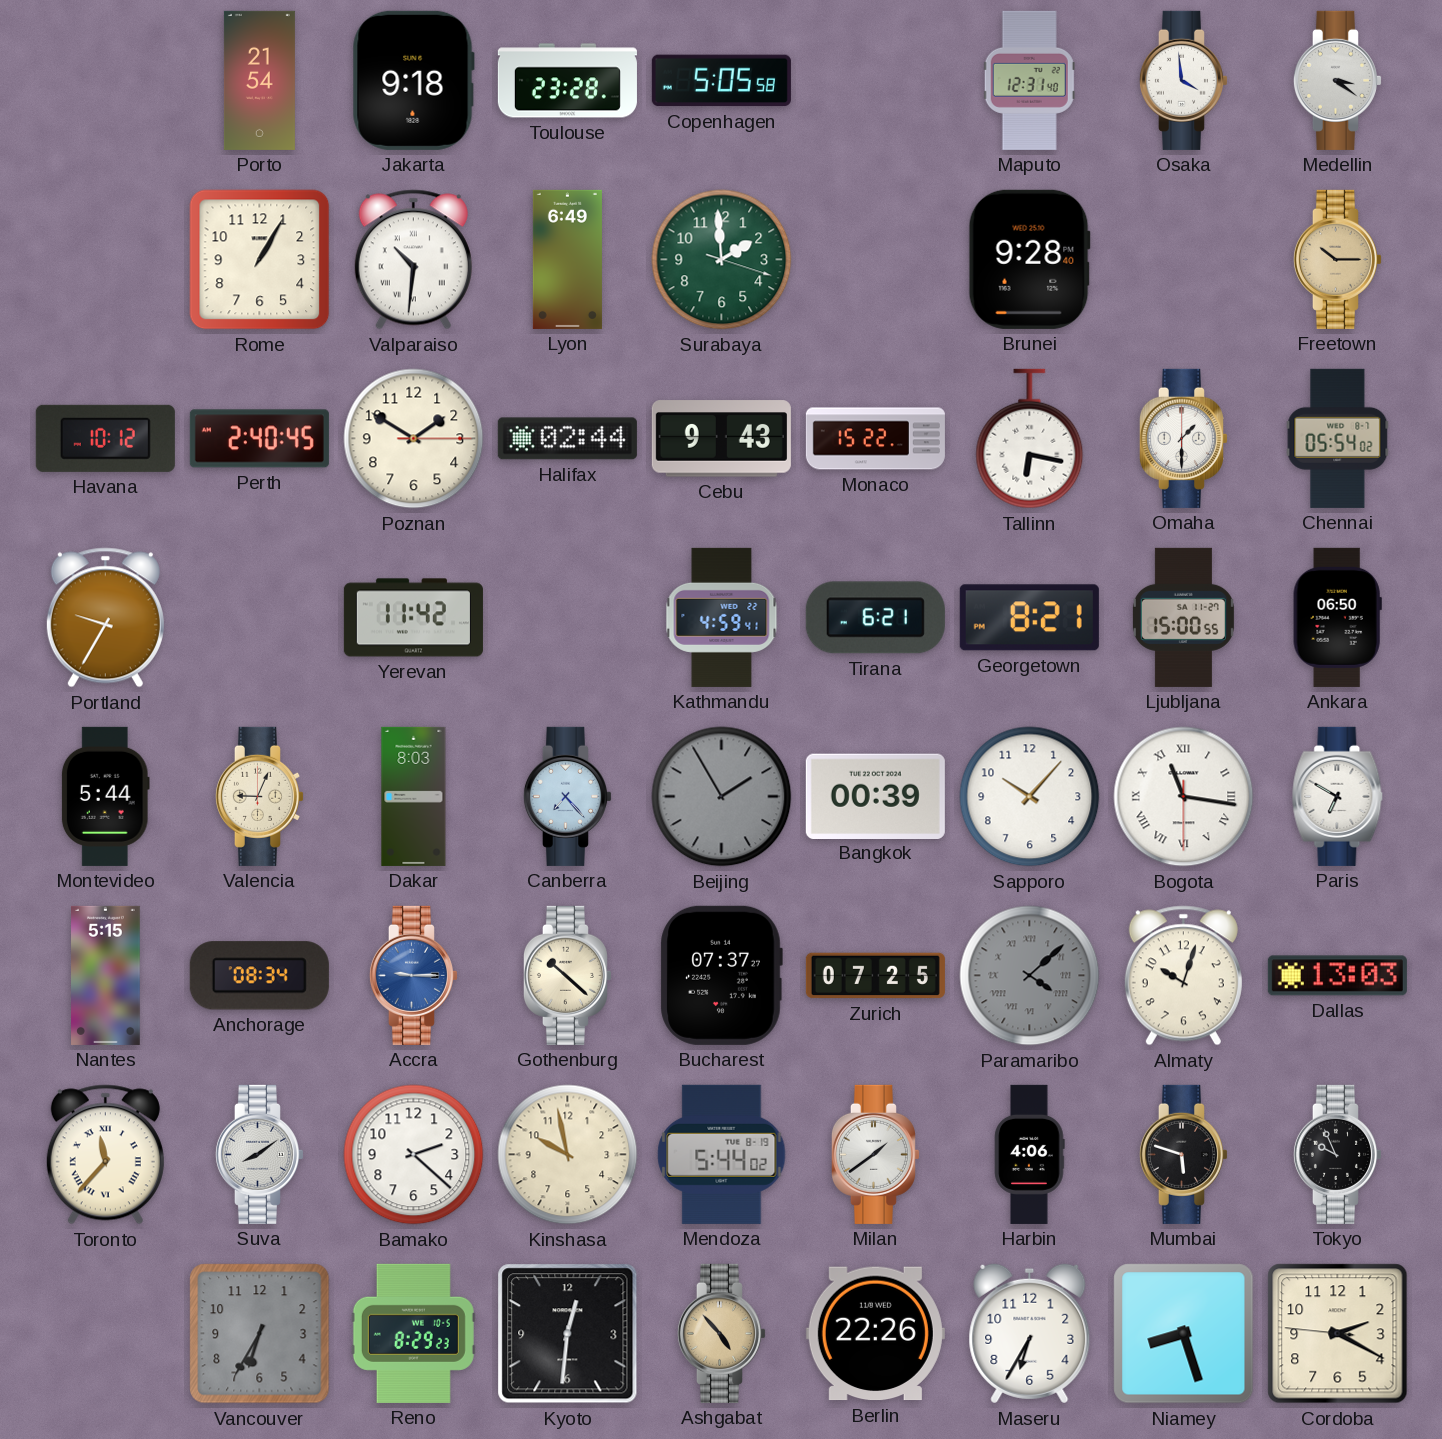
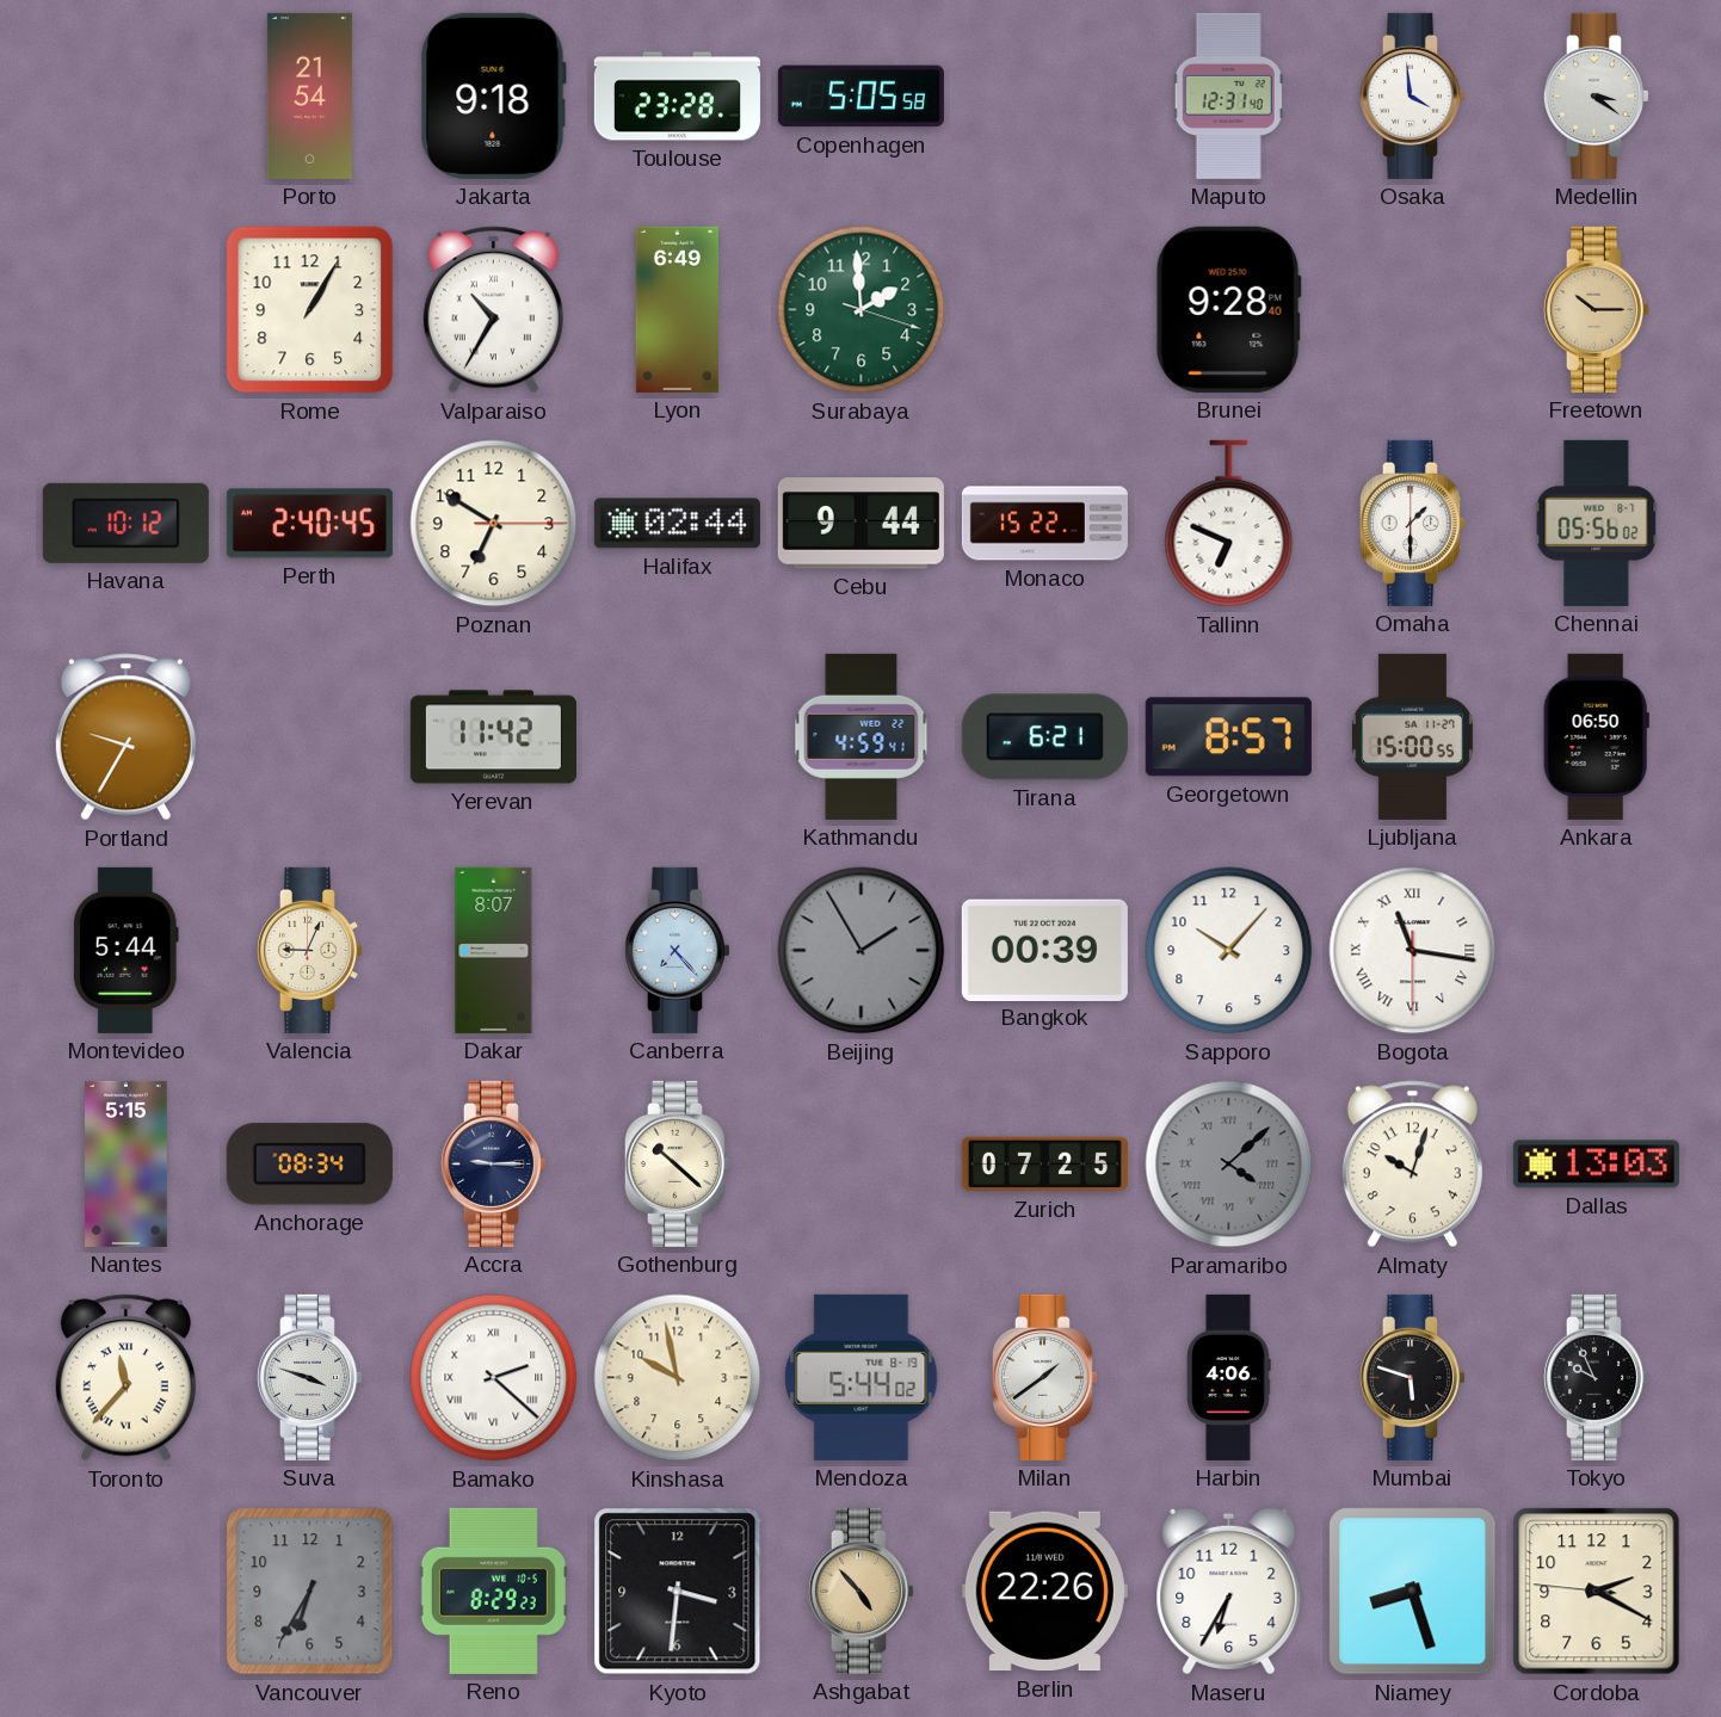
Valparaiso: 10:31 -> 10:35
Poznan: 1:50 -> 6:50
Cebu: 9:43 -> 9:44
Tallinn: 6:17 -> 6:49
Chennai: 05:54 -> 05:56
Georgetown: 8:21 -> 8:57
Dakar: 8:03 -> 8:07
Paris: 6:50 -> none
Accra dial: blue -> navy
Bucharest: 07:37 -> none
Suva: 8:09 -> 3:48
Bamako numerals: Arabic -> Roman
Kyoto: 12:31 -> 3:31
